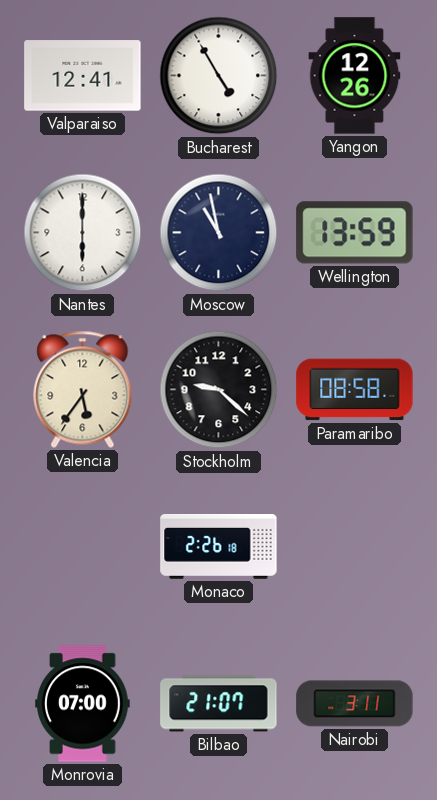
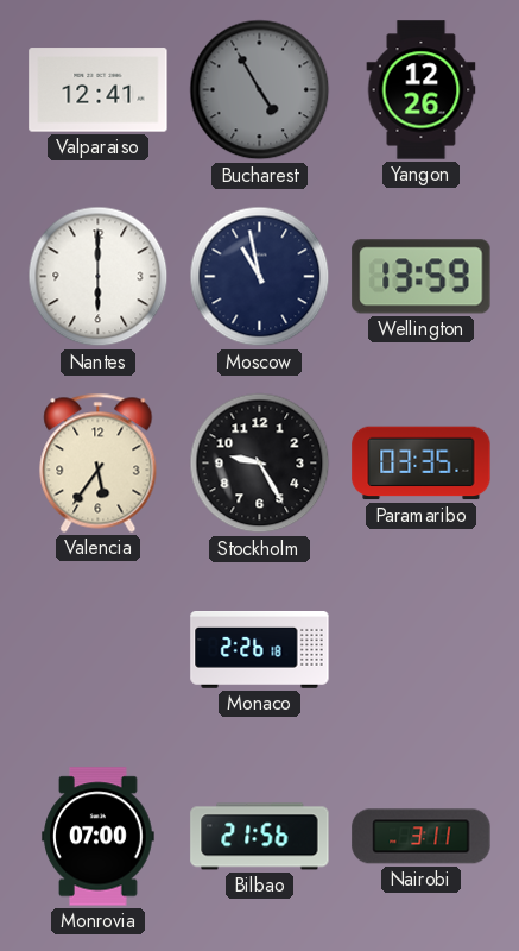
Bucharest dial: white -> grey
Stockholm: 9:22 -> 9:25
Paramaribo: 08:58 -> 03:35
Bilbao: 21:07 -> 21:56
